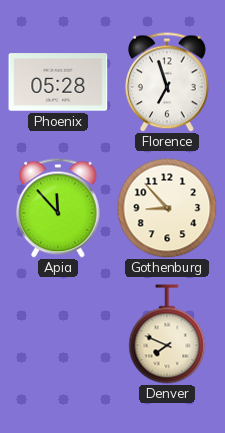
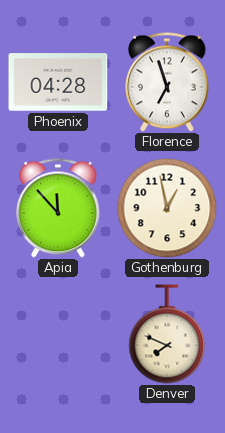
Phoenix: 05:28 -> 04:28
Gothenburg: 8:53 -> 12:58
